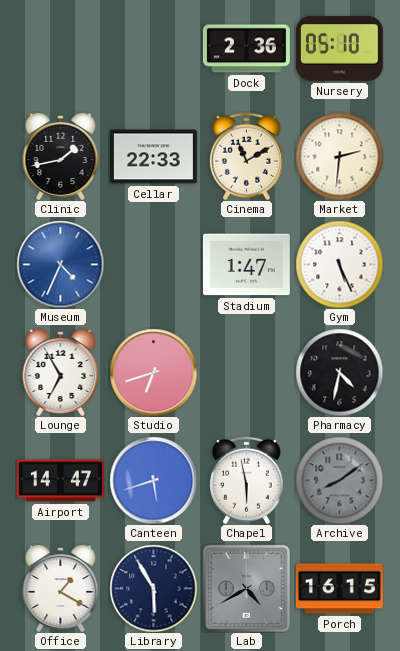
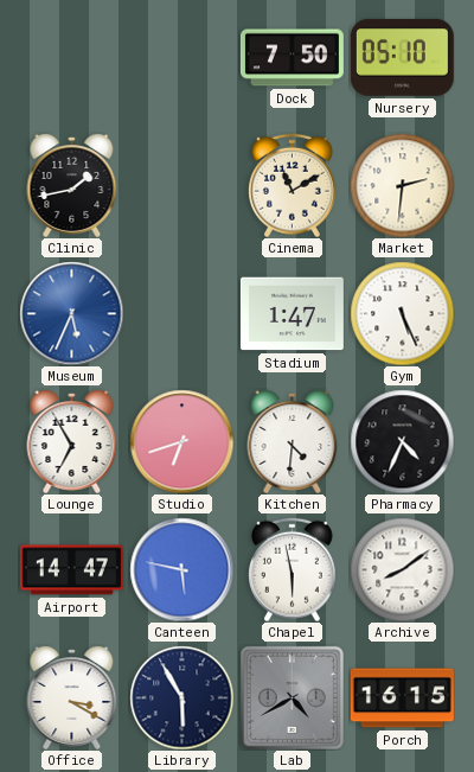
Dock: 2:36 -> 7:50
Cellar: 22:33 -> none
Museum: 4:34 -> 5:34
Kitchen: none -> 4:31
Pharmacy: 4:32 -> 4:34
Canteen: 5:42 -> 5:47
Archive dial: grey -> white
Office: 1:20 -> 3:20
